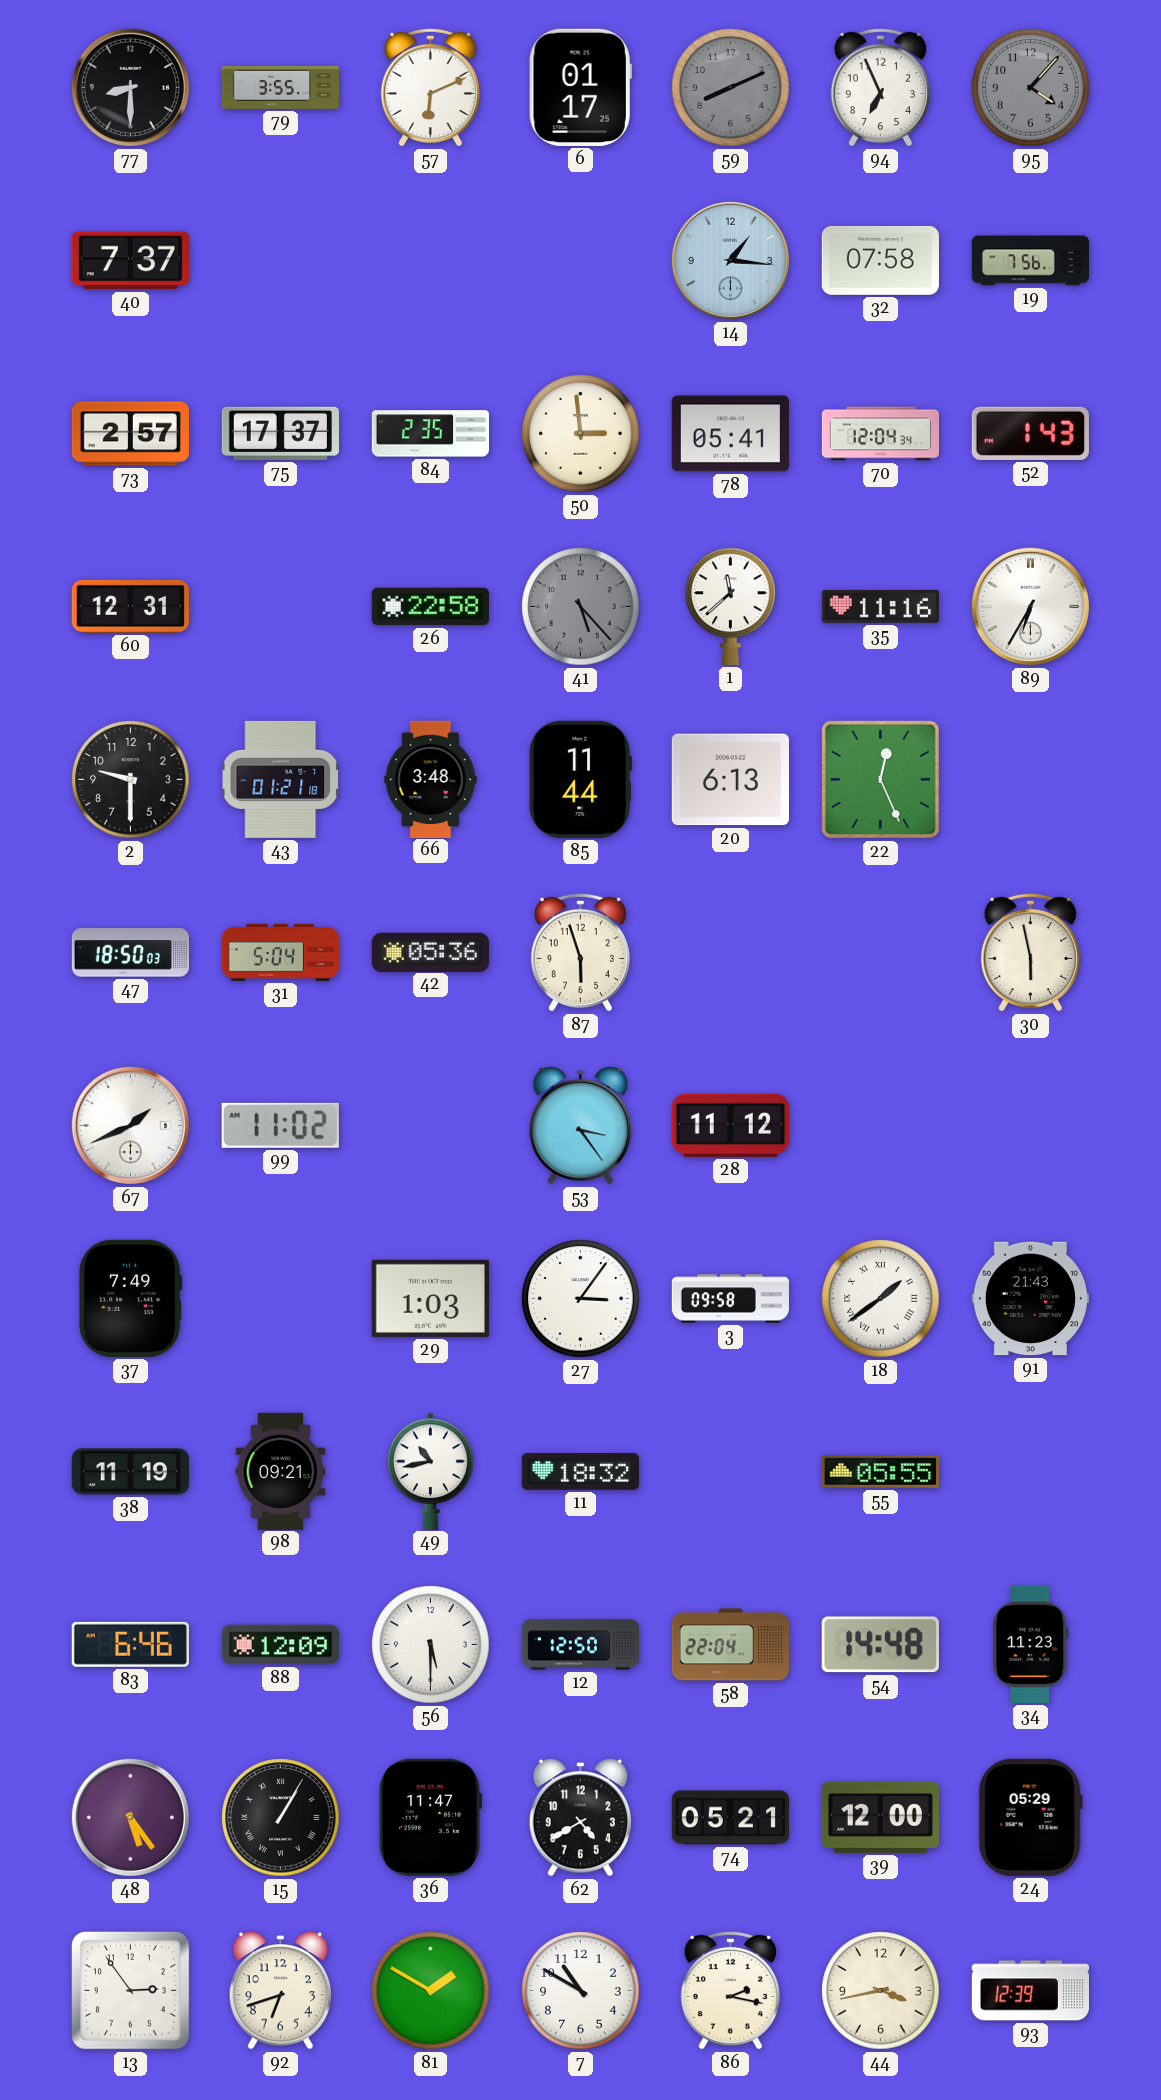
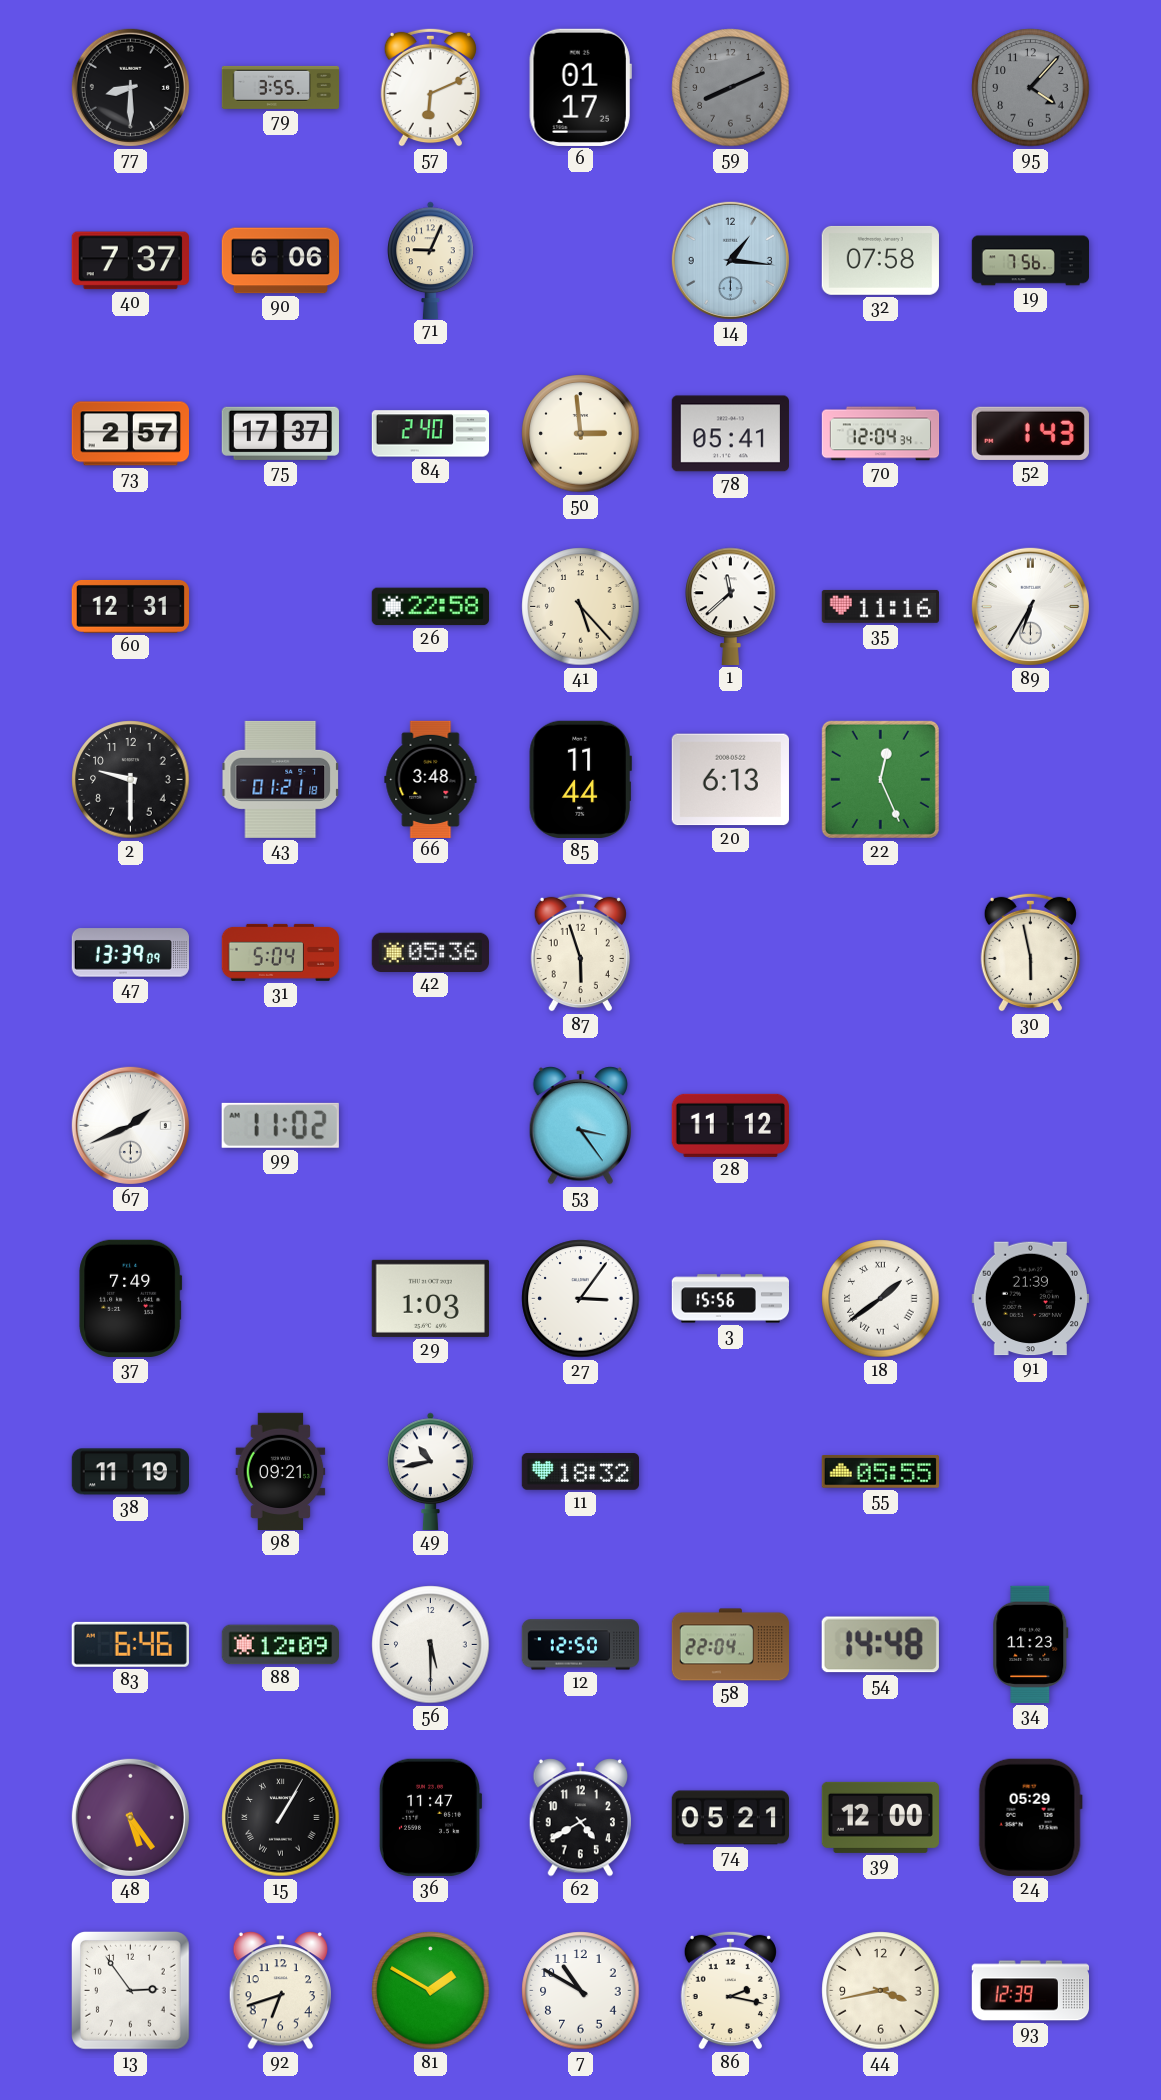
94: 6:56 -> none
90: none -> 6:06
71: none -> 9:04
84: 2:35 -> 2:40
41 dial: grey -> cream
47: 18:50 -> 13:39
3: 09:58 -> 15:56
91: 21:43 -> 21:39
